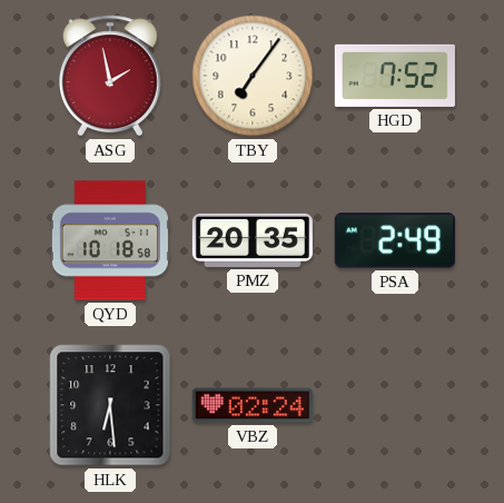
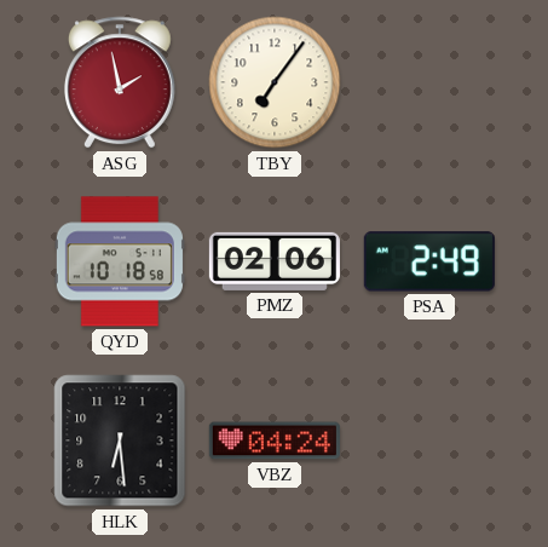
HGD: 7:52 -> none
PMZ: 20:35 -> 02:06
VBZ: 02:24 -> 04:24
